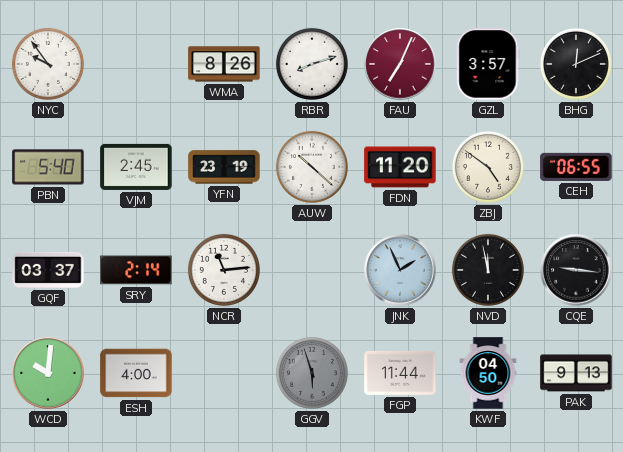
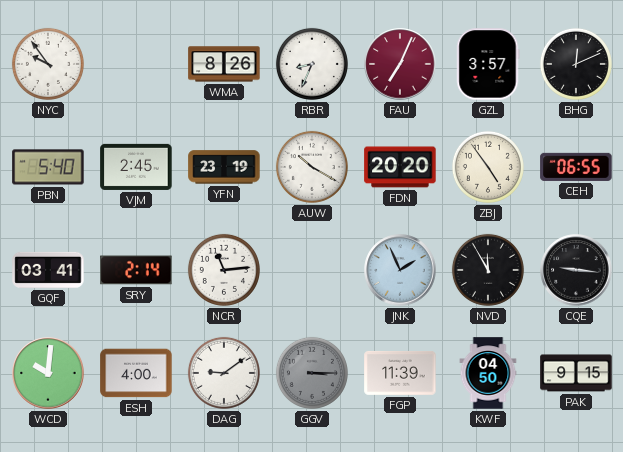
RBR: 8:12 -> 8:34
AUW: 10:22 -> 10:20
FDN: 11:20 -> 20:20
ZBJ: 4:51 -> 4:54
GQF: 03:37 -> 03:41
NVD: 11:58 -> 11:55
DAG: none -> 9:09
GGV: 5:57 -> 3:15
FGP: 11:44 -> 11:39
PAK: 9:13 -> 9:15
